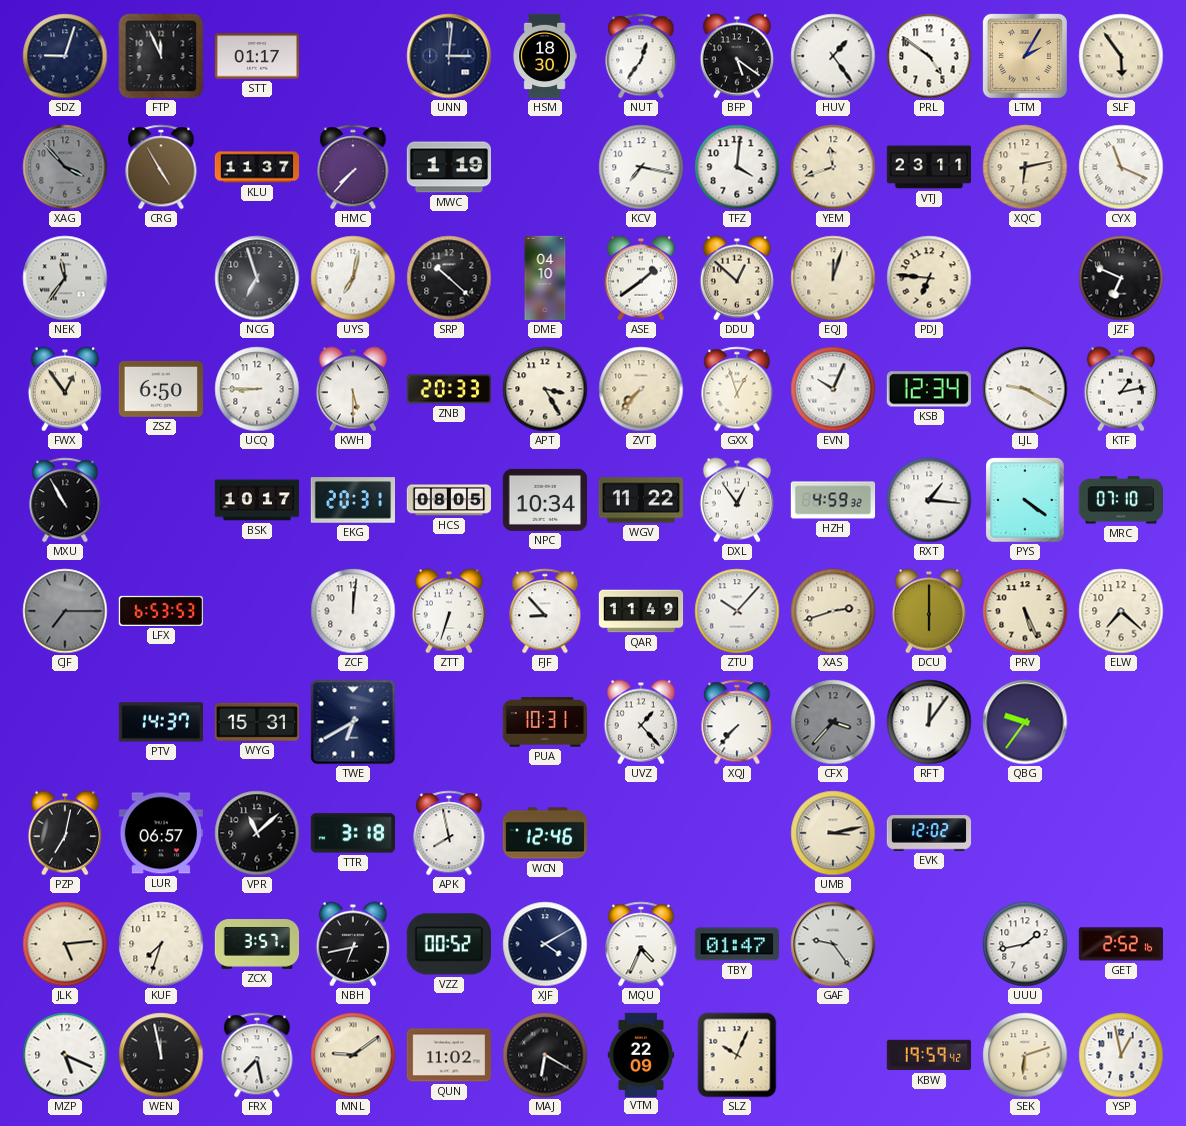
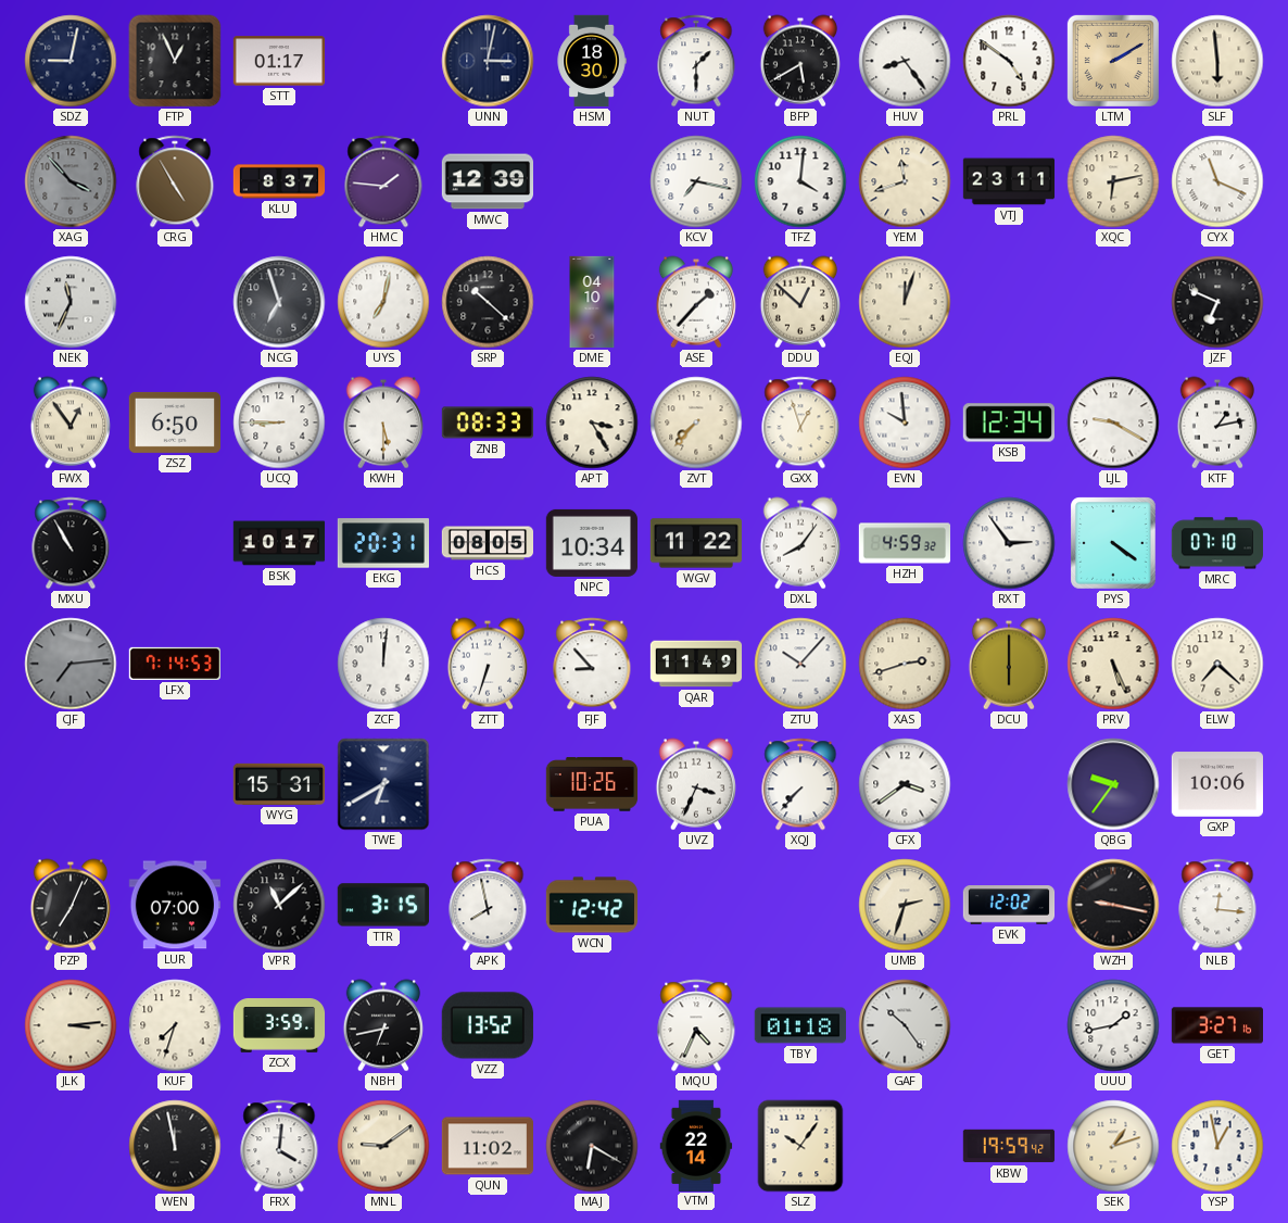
SDZ: 9:03 -> 9:02
FTP: 11:56 -> 12:56
UNN: 3:01 -> 3:02
NUT: 12:36 -> 1:30
BFP: 5:21 -> 5:40
HUV: 1:24 -> 8:24
LTM: 2:05 -> 2:10
SLF: 5:54 -> 5:59
KLU: 11:37 -> 8:37
HMC: 7:37 -> 1:46
MWC: 1:19 -> 12:39
NEK: 11:36 -> 11:34
ASE: 1:39 -> 1:37
PDJ: 6:46 -> none
ZNB: 20:33 -> 08:33
EVN: 10:04 -> 9:59
DXL: 12:54 -> 8:06
RXT: 1:16 -> 2:54
CJF: 7:15 -> 7:14
LFX: 6:53 -> 7:14
PTV: 14:37 -> none
PUA: 10:31 -> 10:26
UVZ: 1:23 -> 3:34
CFX: 3:37 -> 3:39
CFX dial: grey -> white
RFT: 12:06 -> none
GXP: none -> 10:06
PZP: 7:02 -> 7:04
LUR: 06:57 -> 07:00
TTR: 3:18 -> 3:15
WCN: 12:46 -> 12:42
UMB: 3:13 -> 2:33
WZH: none -> 9:17
NLB: none -> 12:16
JLK: 5:14 -> 3:14
ZCX: 3:57 -> 3:59
VZZ: 00:52 -> 13:52
XJF: 4:10 -> none
TBY: 01:47 -> 01:18
GAF: 9:24 -> 10:24
GET: 2:52 -> 3:27
MZP: 5:19 -> none
FRX: 7:28 -> 4:01
VTM: 22:09 -> 22:14
SLZ: 10:04 -> 10:06
SEK: 6:12 -> 1:12
